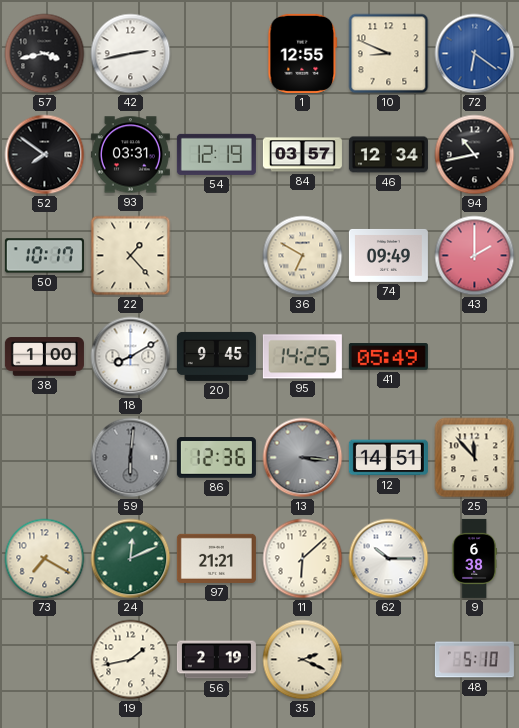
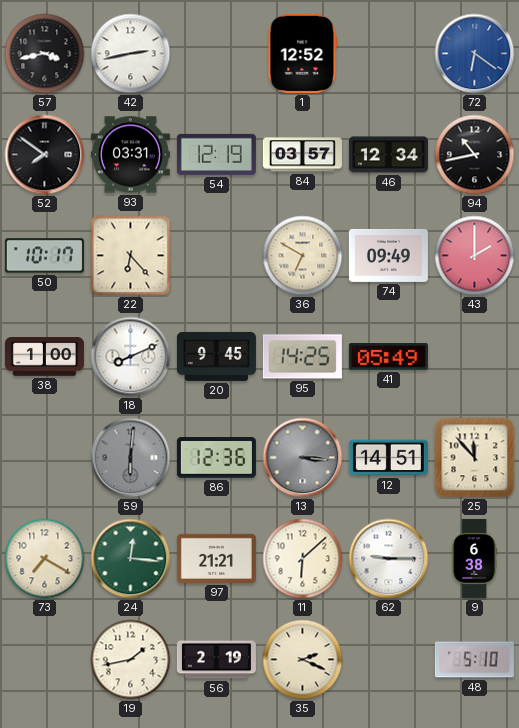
1: 12:55 -> 12:52
10: 8:49 -> none
22: 1:23 -> 6:23
18: 8:10 -> 8:11
24: 12:11 -> 12:16
62: 10:15 -> 9:15
